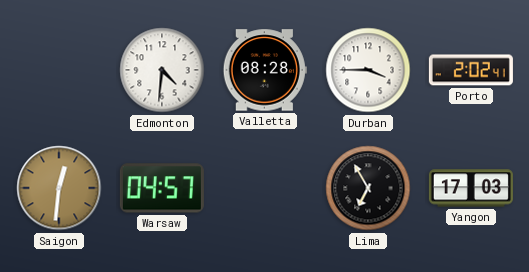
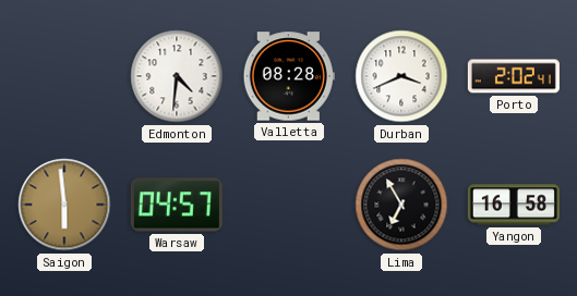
Durban: 3:45 -> 3:41
Saigon: 12:31 -> 5:59
Yangon: 17:03 -> 16:58
